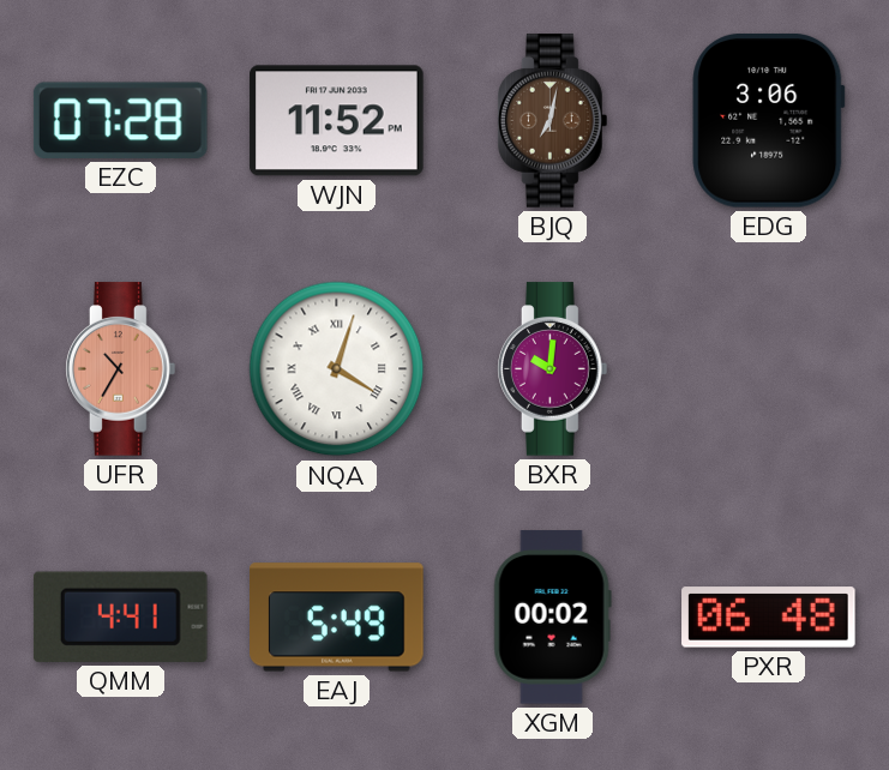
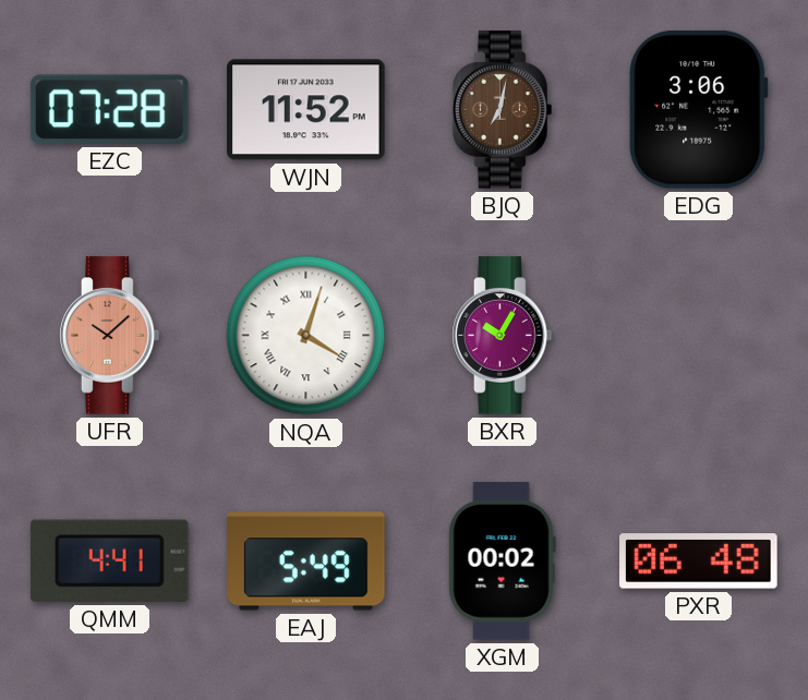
UFR: 10:35 -> 10:08
BXR: 10:01 -> 10:05
